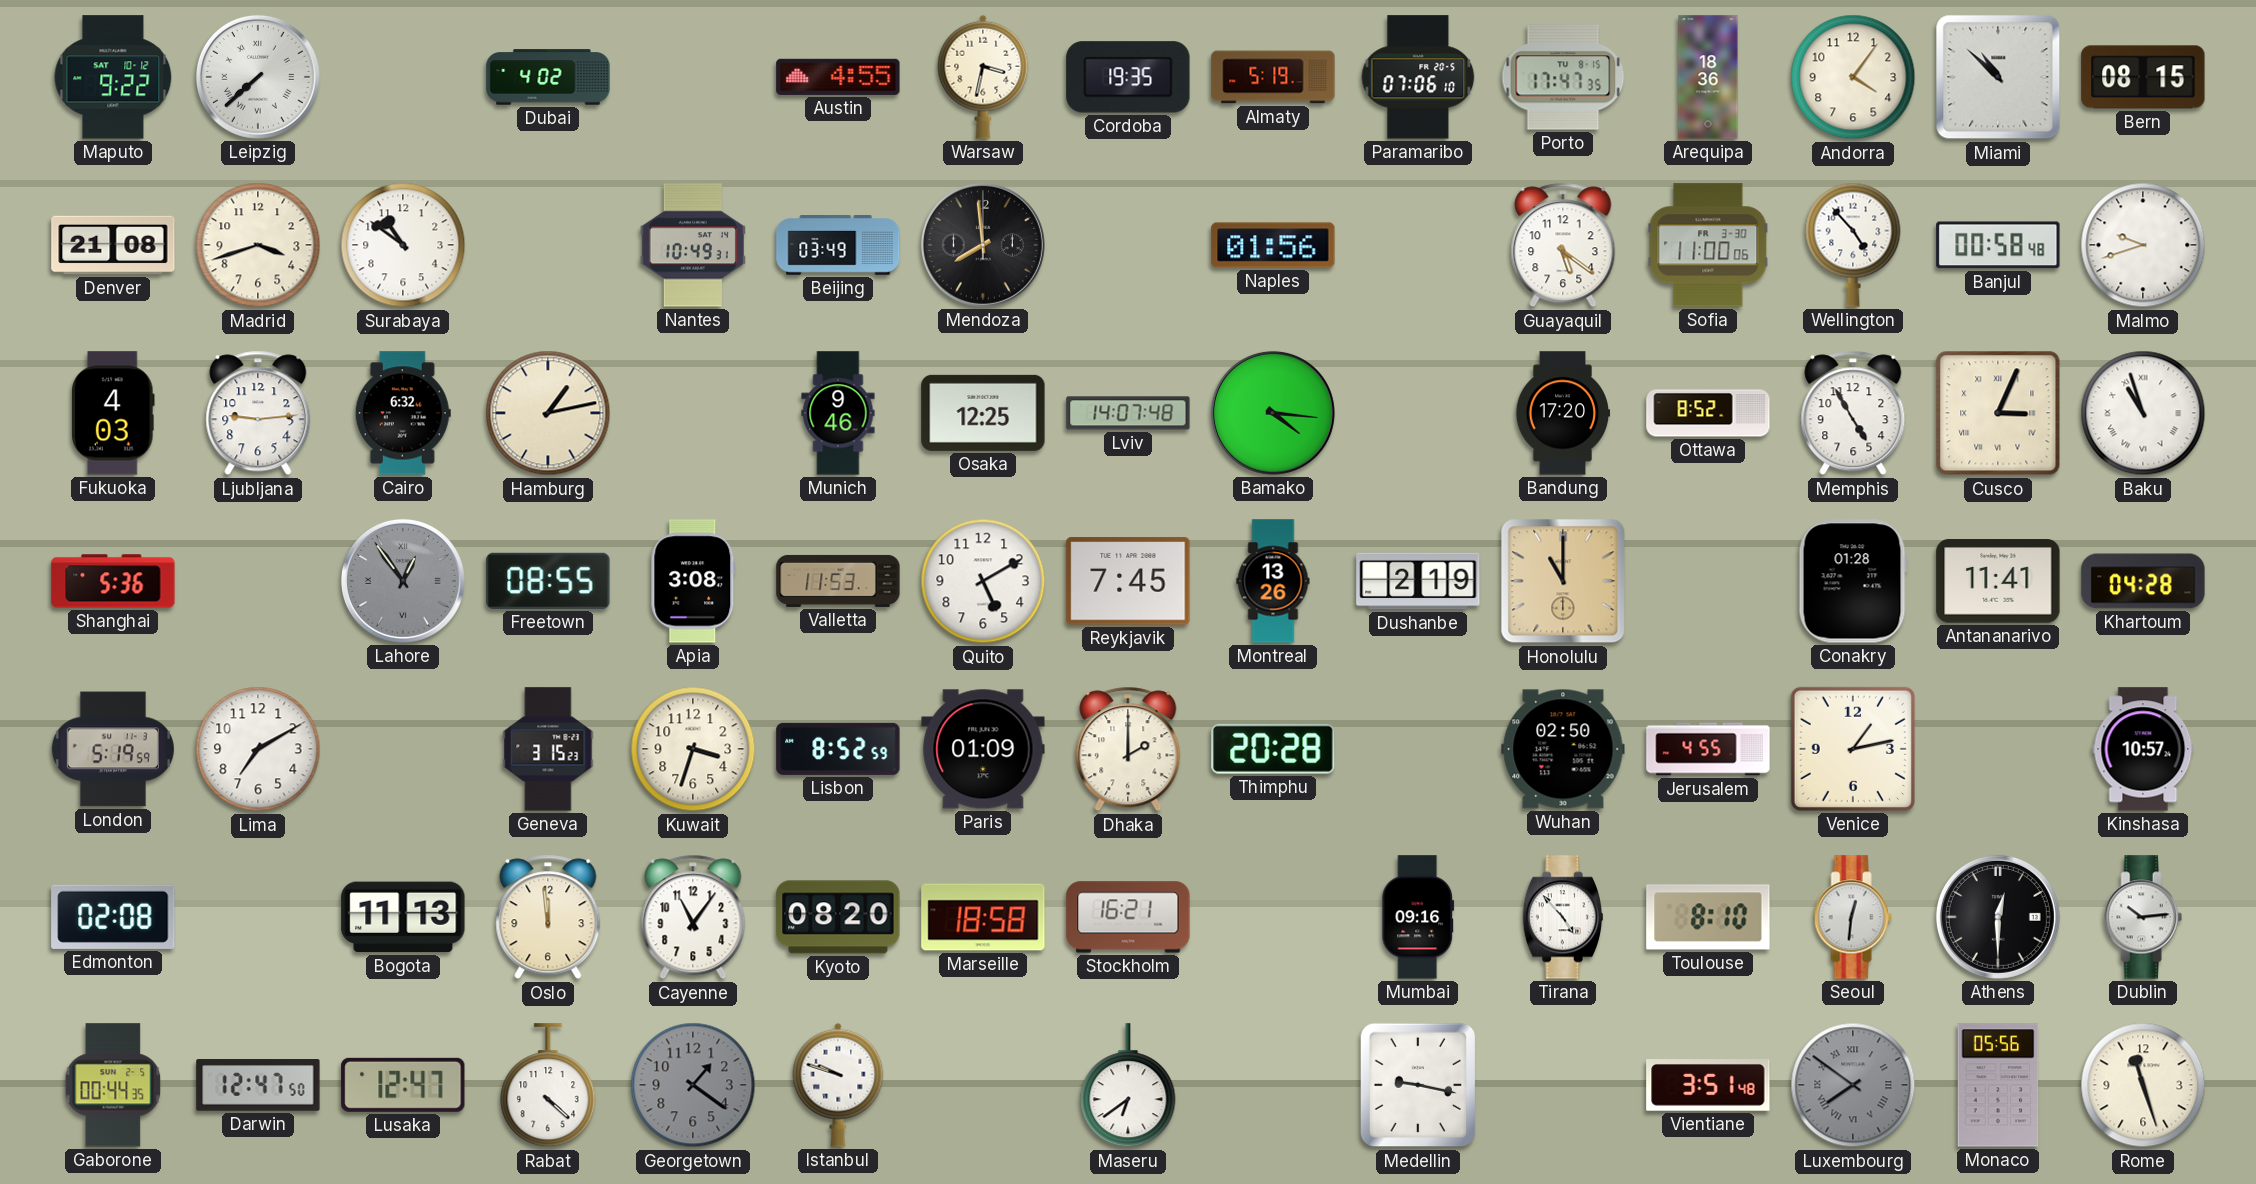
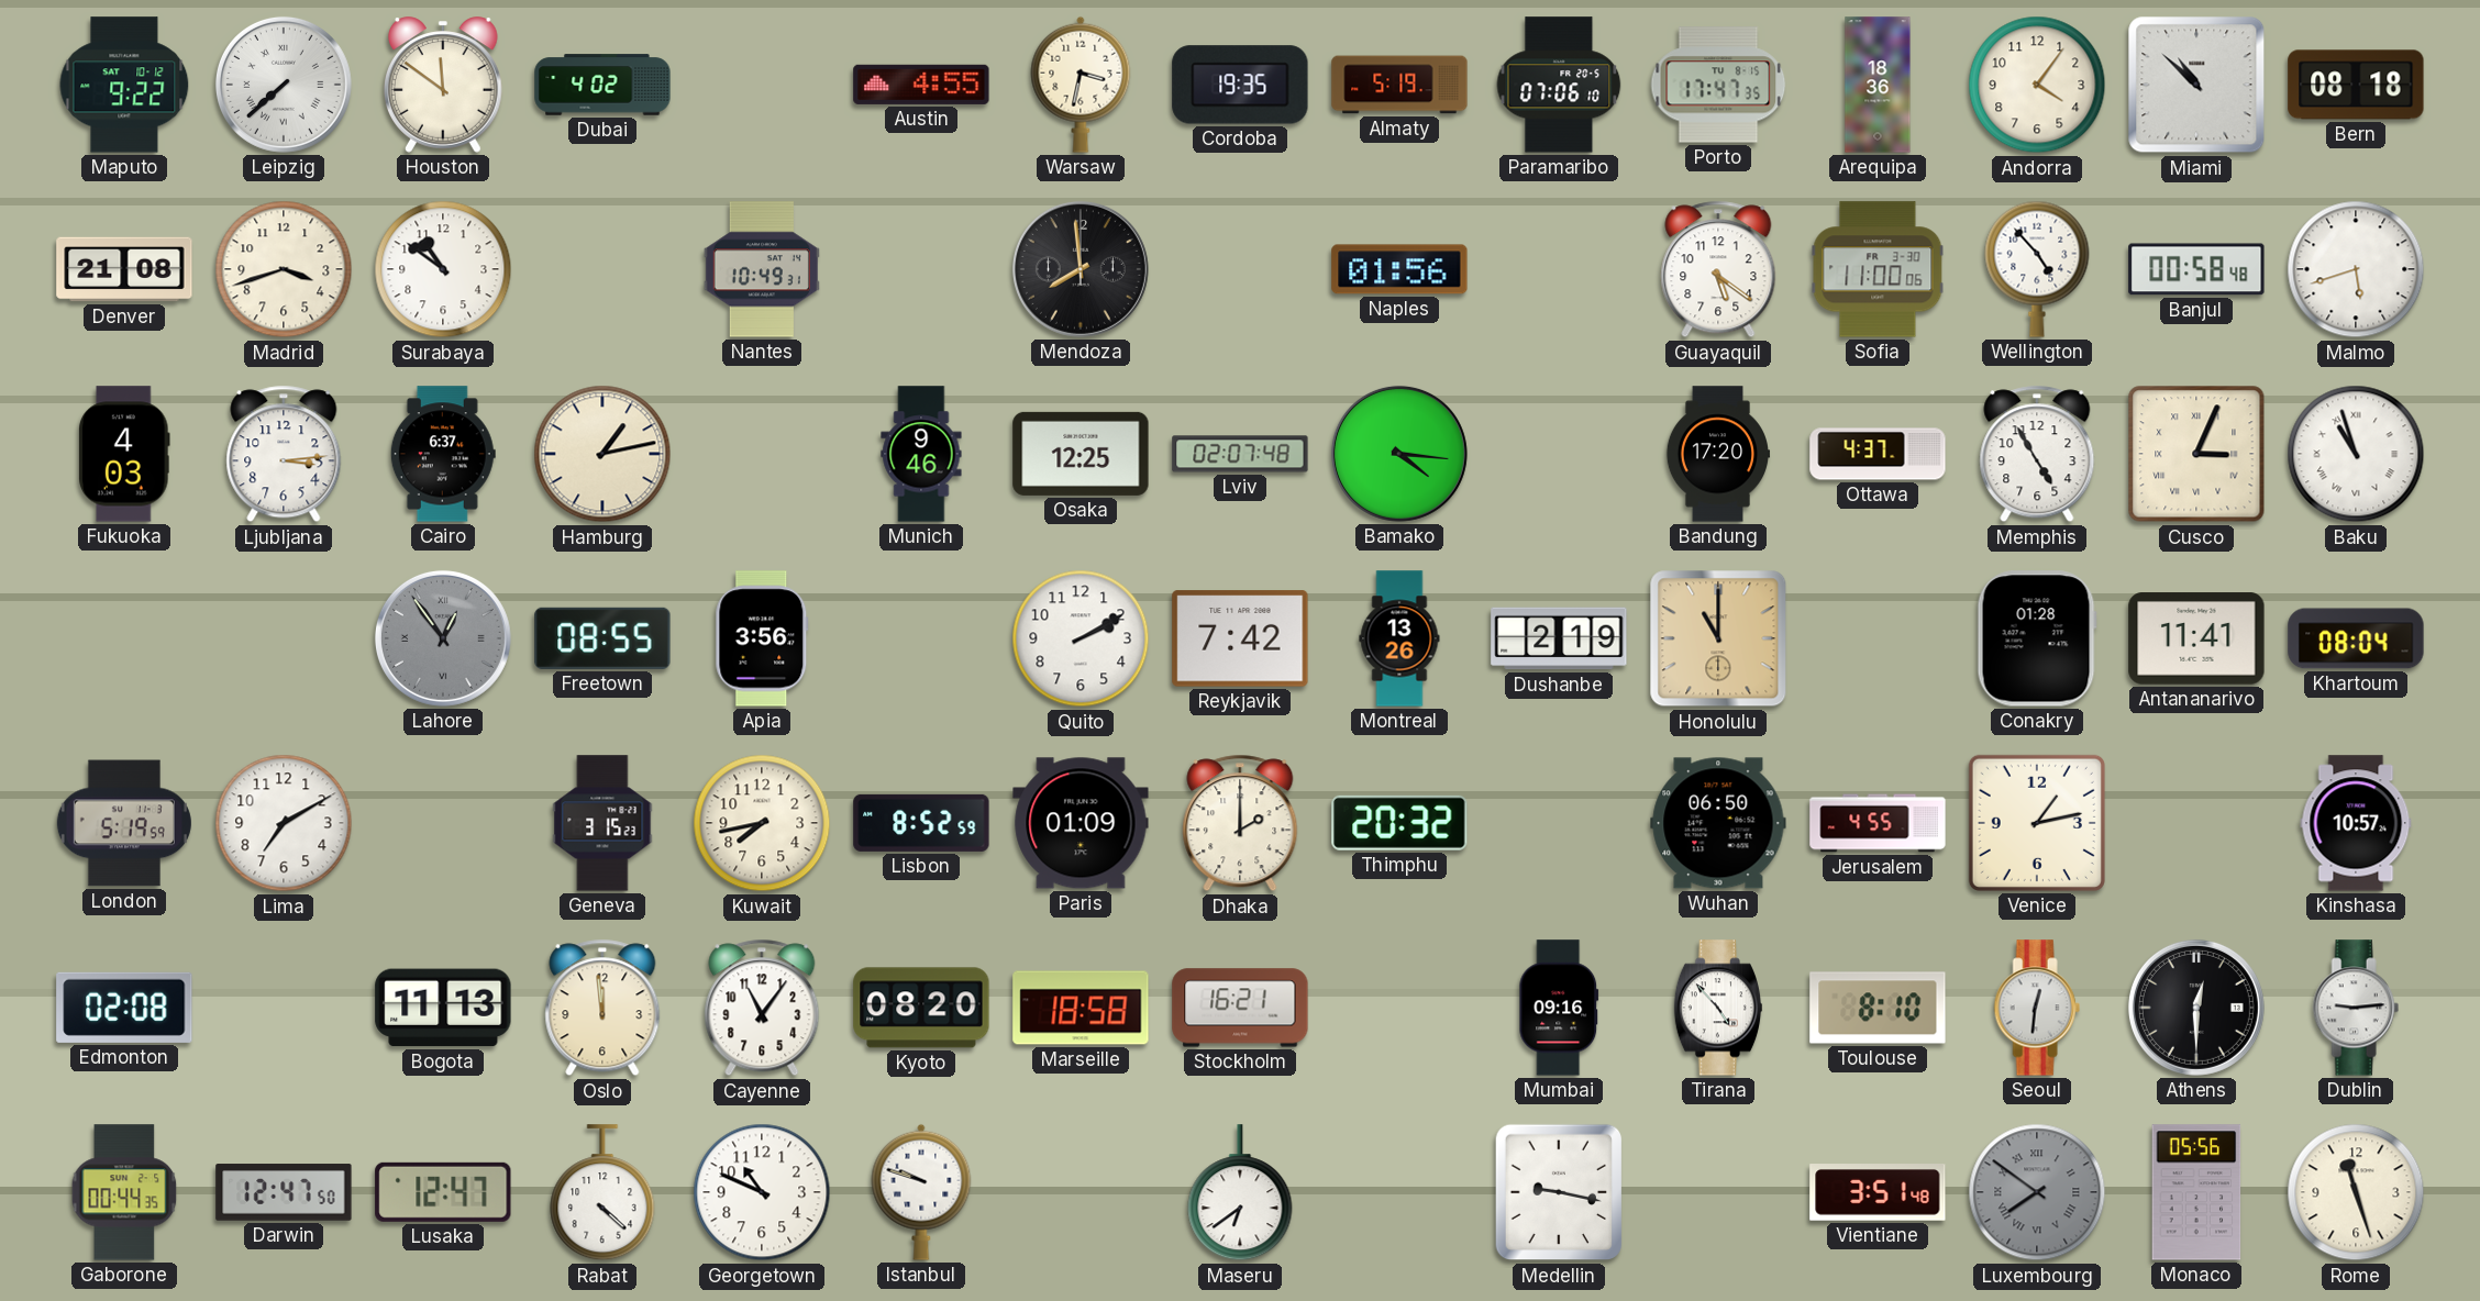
Houston: none -> 11:51
Bern: 08:15 -> 08:18
Beijing: 03:49 -> none
Malmo: 9:42 -> 5:42
Ljubljana: 9:14 -> 3:14
Cairo: 6:32 -> 6:37
Lviv: 14:07 -> 02:07
Ottawa: 8:52 -> 4:37
Shanghai: 5:36 -> none
Apia: 3:08 -> 3:56
Valletta: 11:53 -> none
Quito: 5:10 -> 2:10
Reykjavik: 7:45 -> 7:42
Khartoum: 04:28 -> 08:04
Kuwait: 3:33 -> 7:43
Thimphu: 20:28 -> 20:32
Wuhan: 02:50 -> 06:50
Dublin: 10:14 -> 9:14
Georgetown: 1:21 -> 10:49
Georgetown dial: grey -> white
